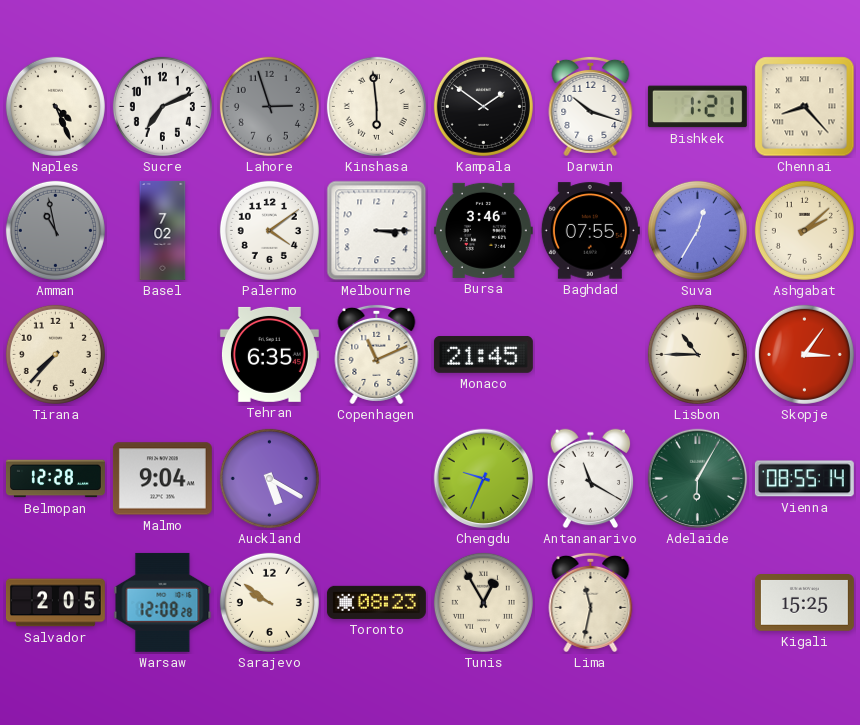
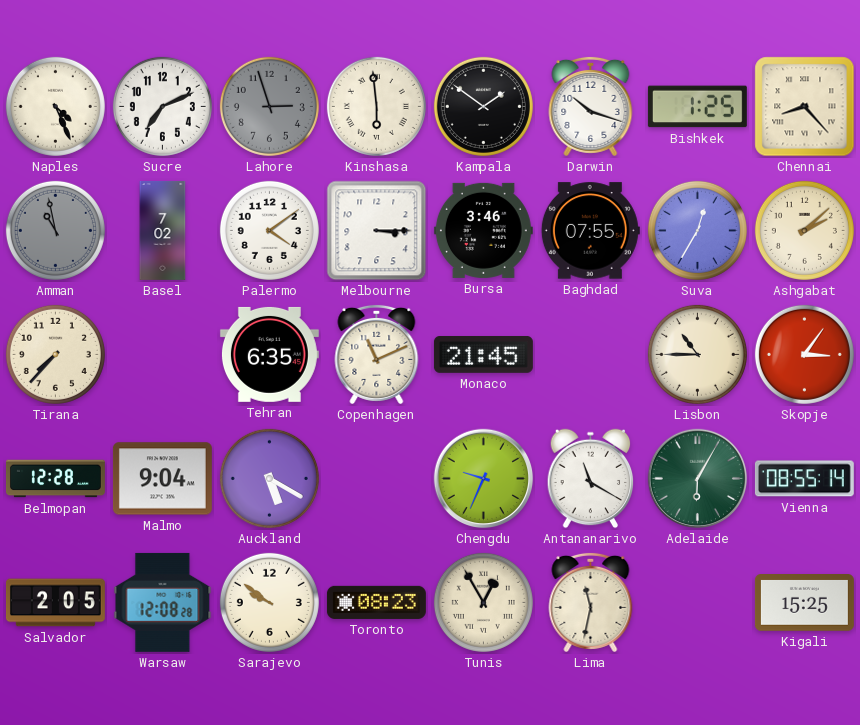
Bishkek: 1:21 -> 1:25
